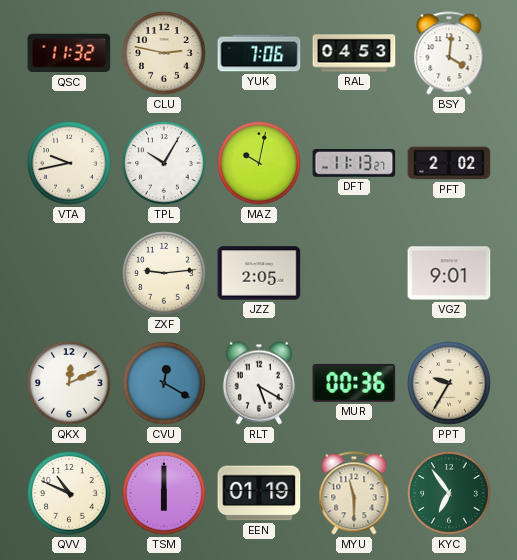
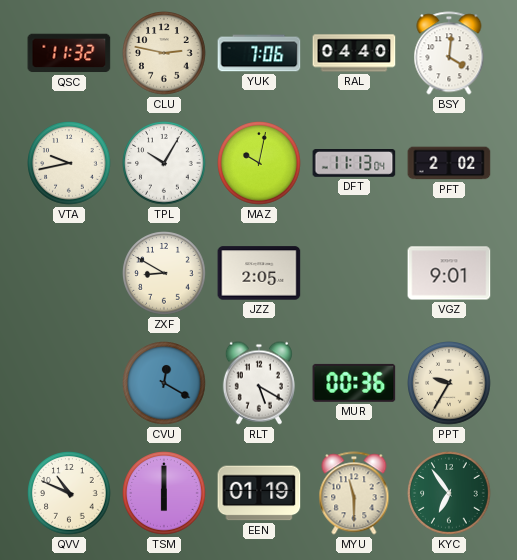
RAL: 04:53 -> 04:40
DFT: 11:13:27 -> 11:13:04
ZXF: 9:14 -> 8:50
QKX: 12:11 -> none
